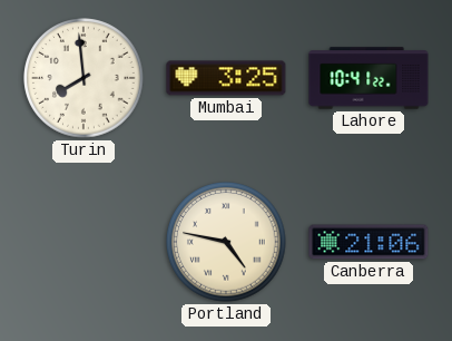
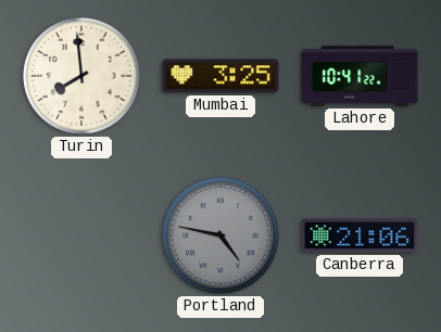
Portland dial: cream -> grey
